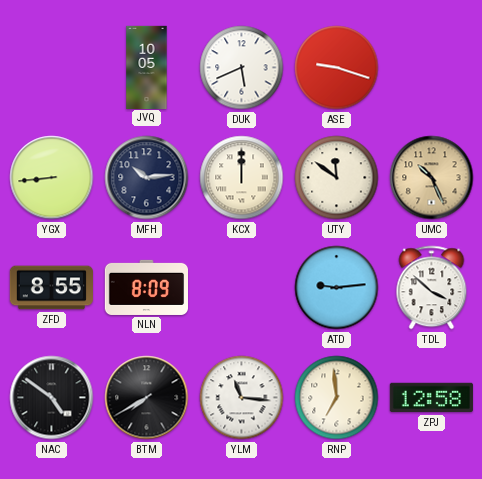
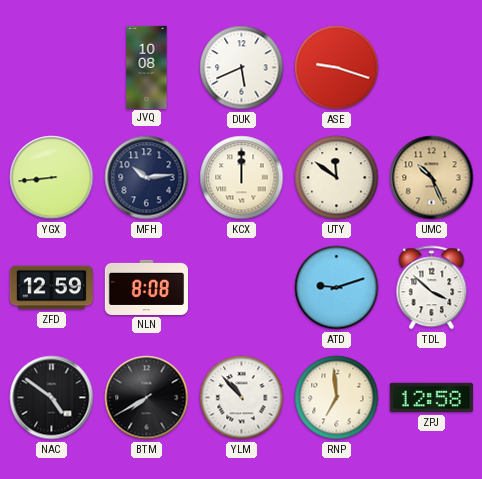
JVQ: 10:05 -> 10:08
ZFD: 8:55 -> 12:59
NLN: 8:09 -> 8:08
ATD: 9:14 -> 9:12
YLM: 11:16 -> 10:53
